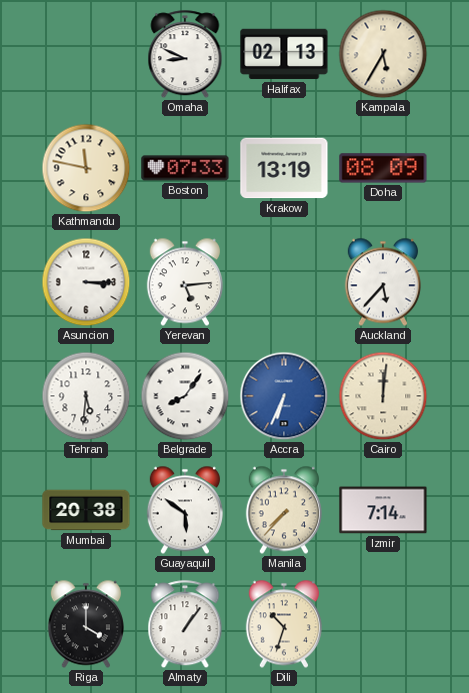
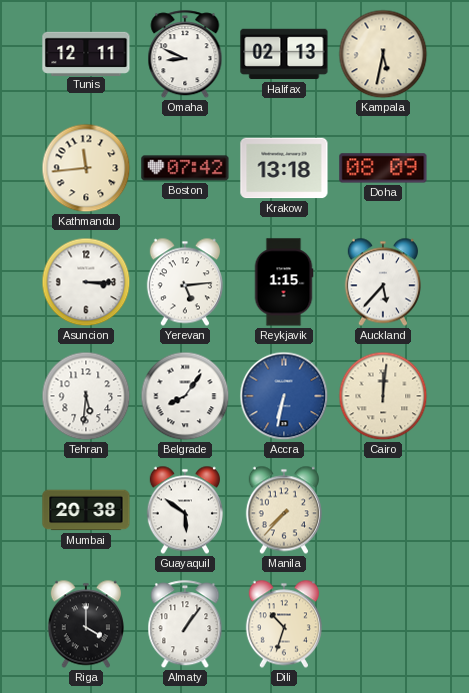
Tunis: none -> 12:11
Kampala: 5:35 -> 5:32
Kathmandu: 11:47 -> 11:44
Boston: 07:33 -> 07:42
Krakow: 13:19 -> 13:18
Reykjavik: none -> 1:15
Accra: 6:34 -> 6:32
Izmir: 7:14 -> none
